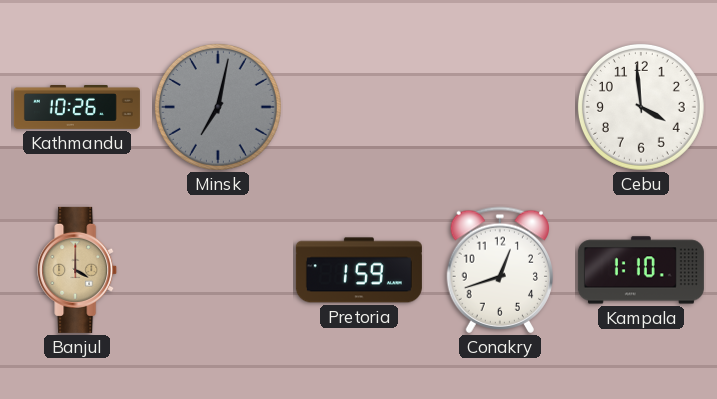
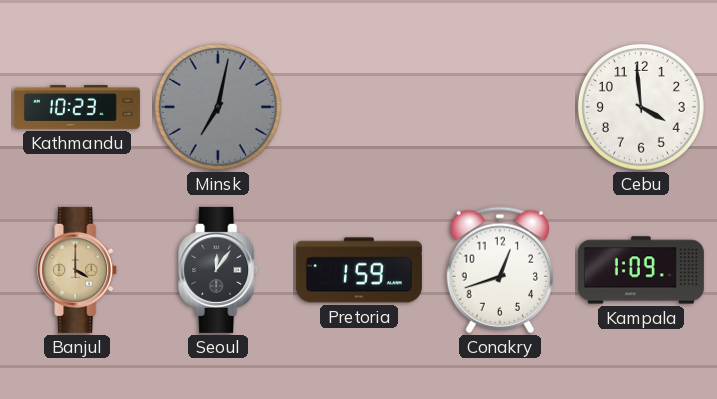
Kathmandu: 10:26 -> 10:23
Seoul: none -> 12:06
Kampala: 1:10 -> 1:09
